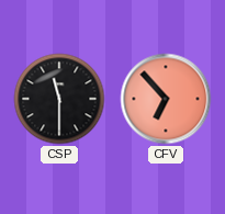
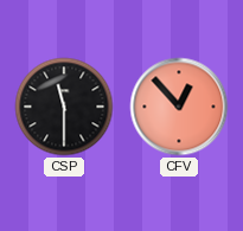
CFV: 6:53 -> 12:53
